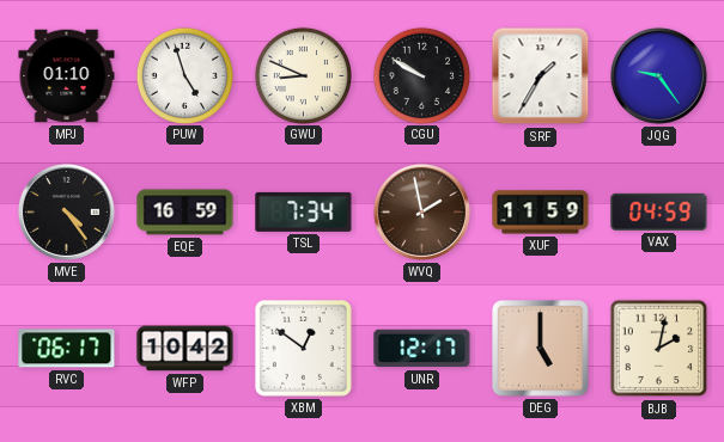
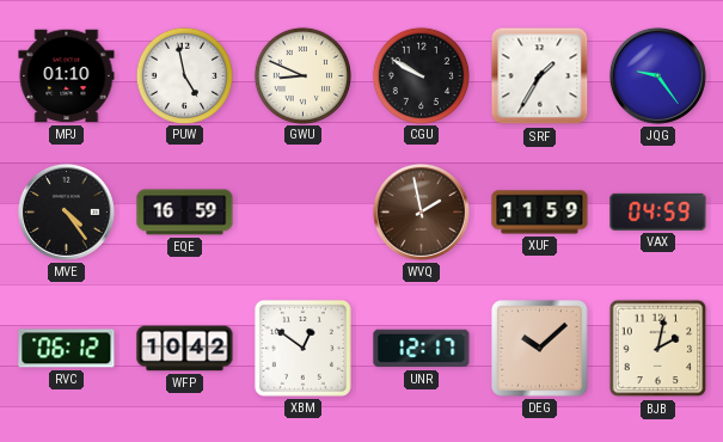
PUW: 4:57 -> 4:58
TSL: 7:34 -> none
RVC: 06:17 -> 06:12
DEG: 5:00 -> 10:08
